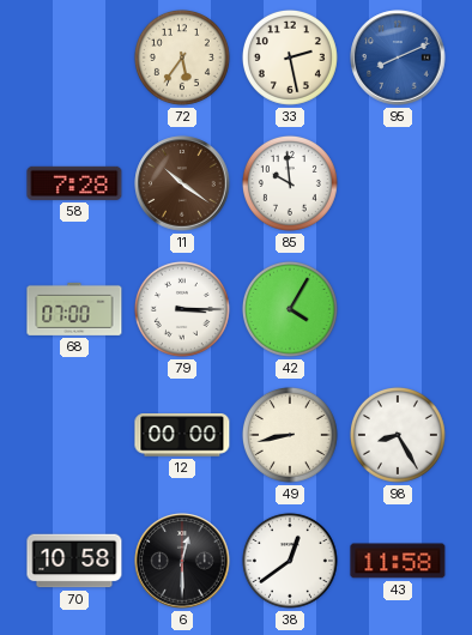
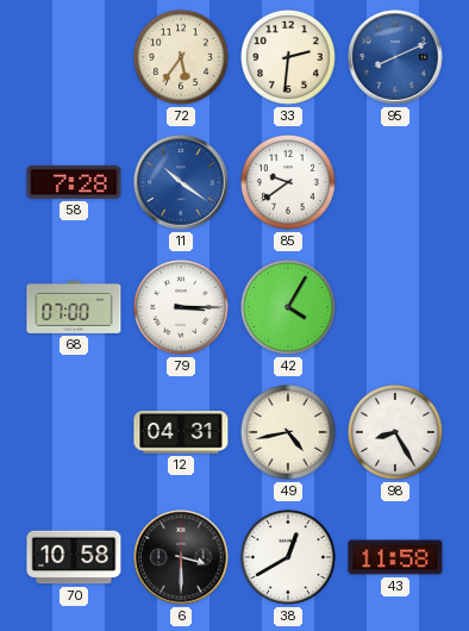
33: 2:28 -> 2:31
11 dial: brown -> blue
85: 9:59 -> 9:39
12: 00:00 -> 04:31
49: 8:43 -> 4:43
6: 12:30 -> 3:30
38: 12:39 -> 12:40
